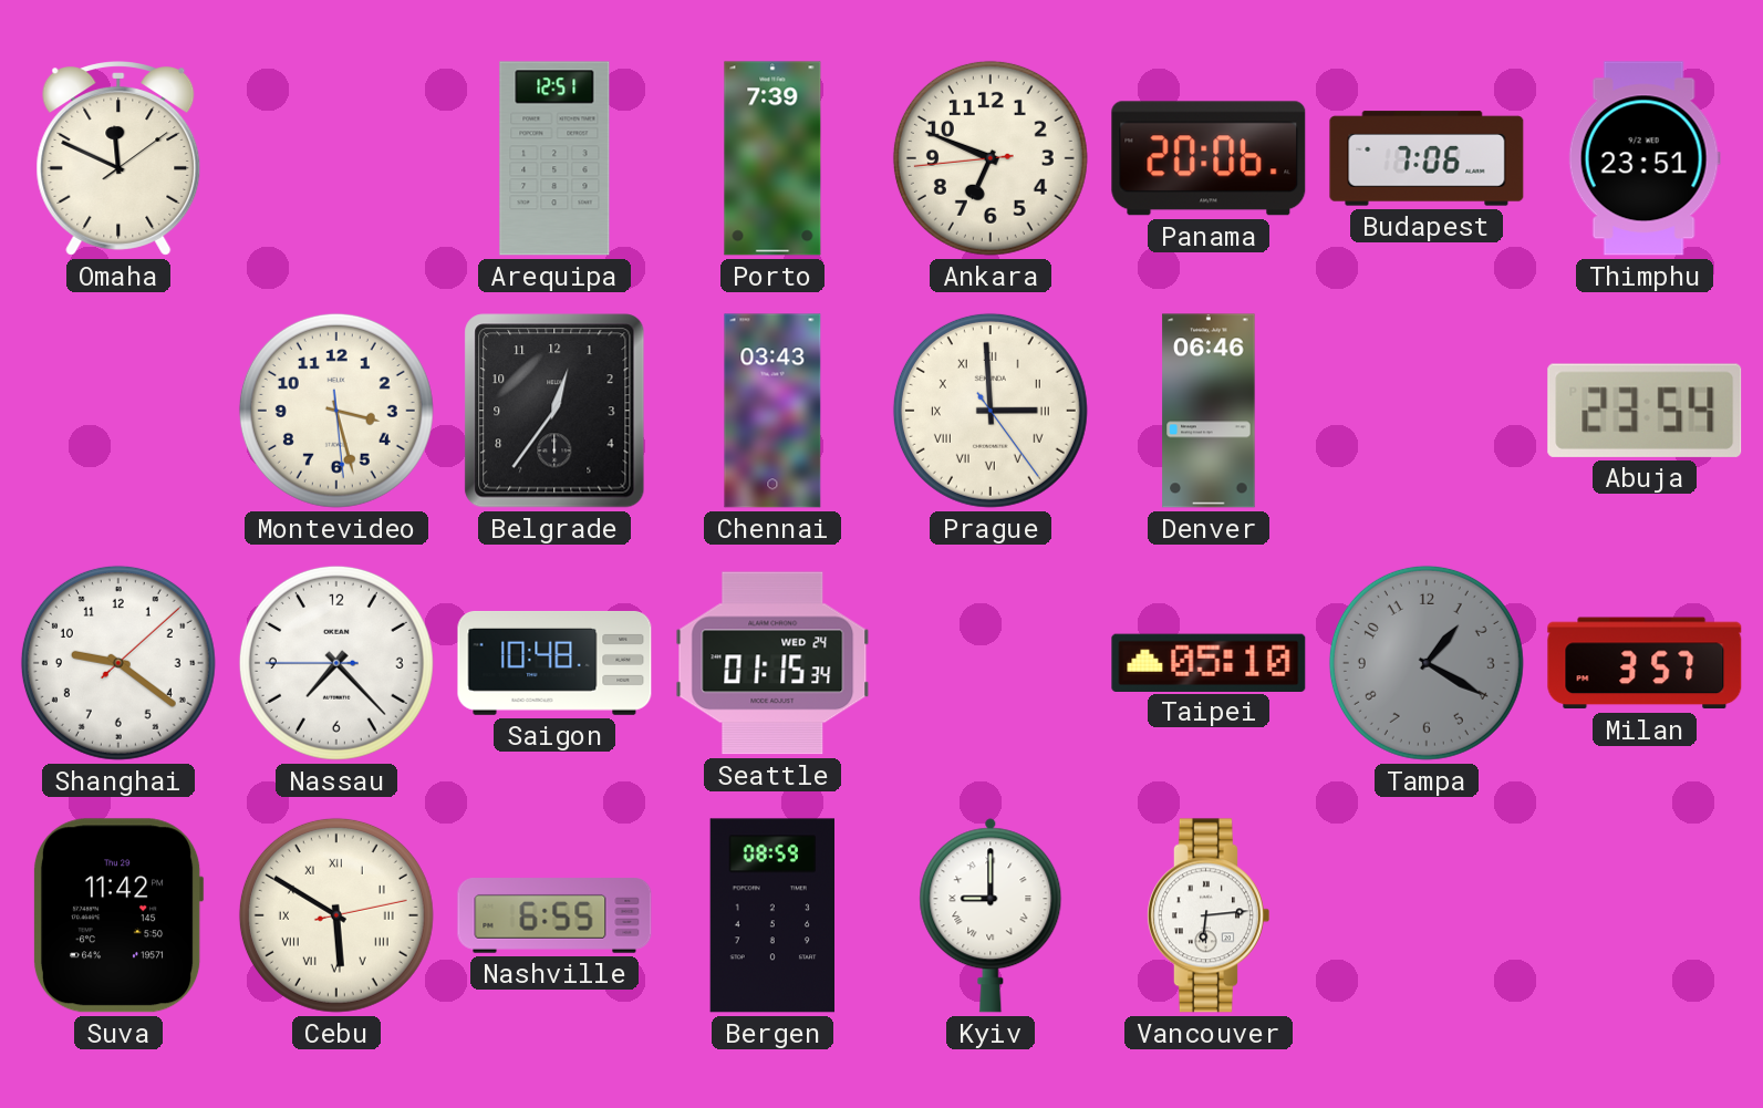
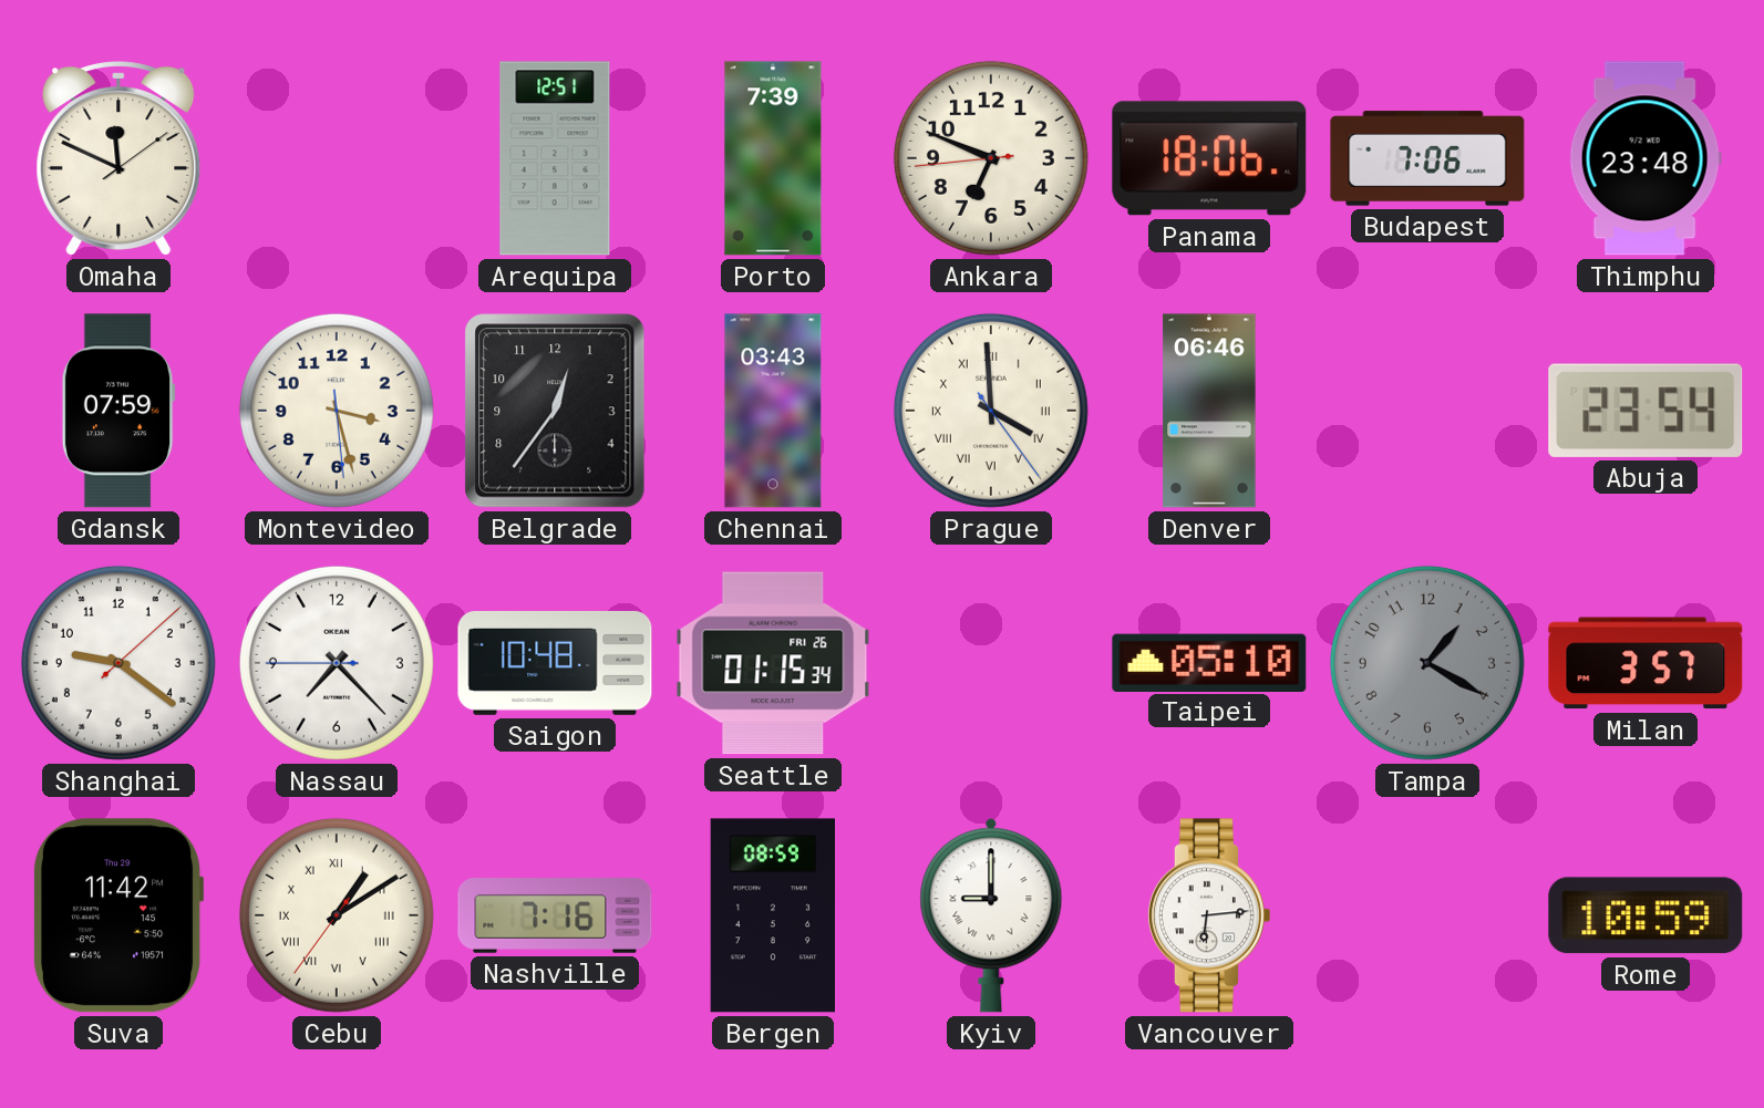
Panama: 20:06 -> 18:06
Thimphu: 23:51 -> 23:48
Gdansk: none -> 07:59
Prague: 2:59 -> 3:59
Seattle date: WED 24 -> FRI 26
Cebu: 5:50 -> 1:09
Nashville: 6:55 -> 7:16
Rome: none -> 10:59
